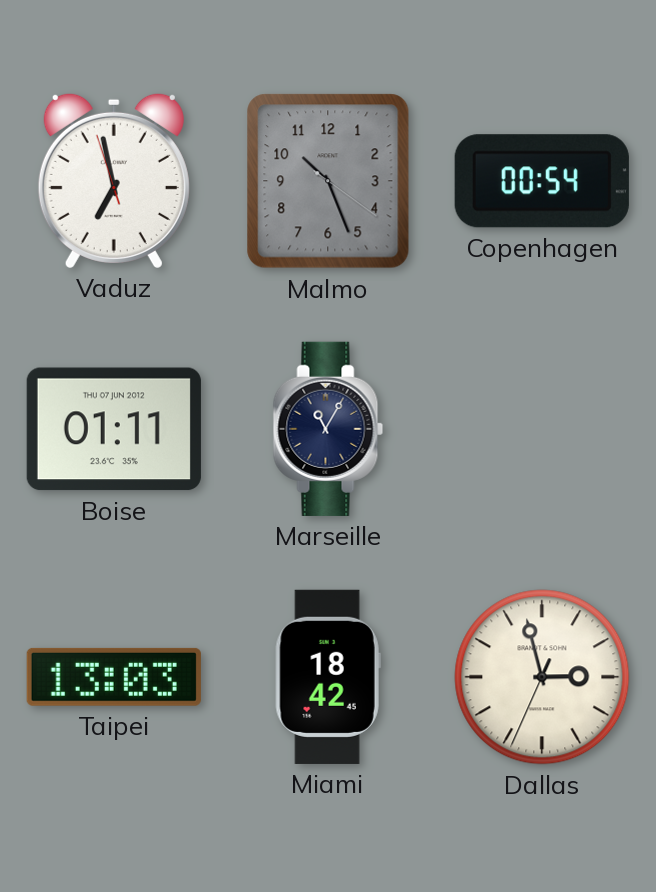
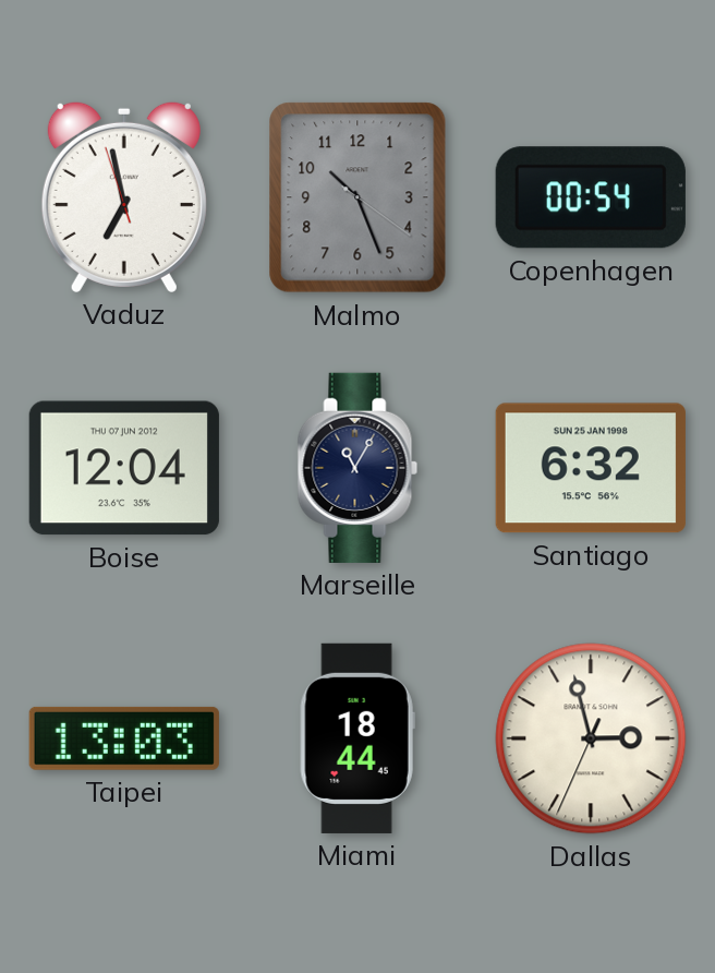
Boise: 01:11 -> 12:04
Santiago: none -> 6:32
Miami: 18:42 -> 18:44
